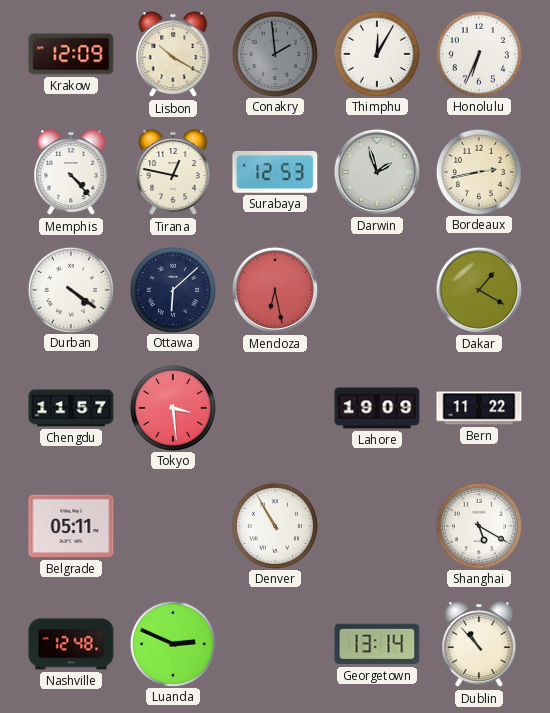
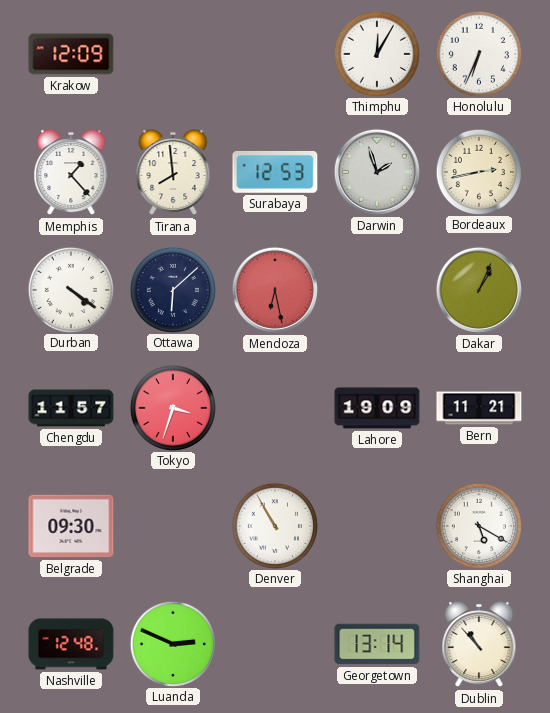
Lisbon: 10:20 -> none
Conakry: 1:59 -> none
Memphis: 4:23 -> 1:23
Tirana: 12:47 -> 7:59
Dakar: 1:20 -> 1:04
Tokyo: 3:29 -> 3:33
Bern: 11:22 -> 11:21
Belgrade: 05:11 -> 09:30
